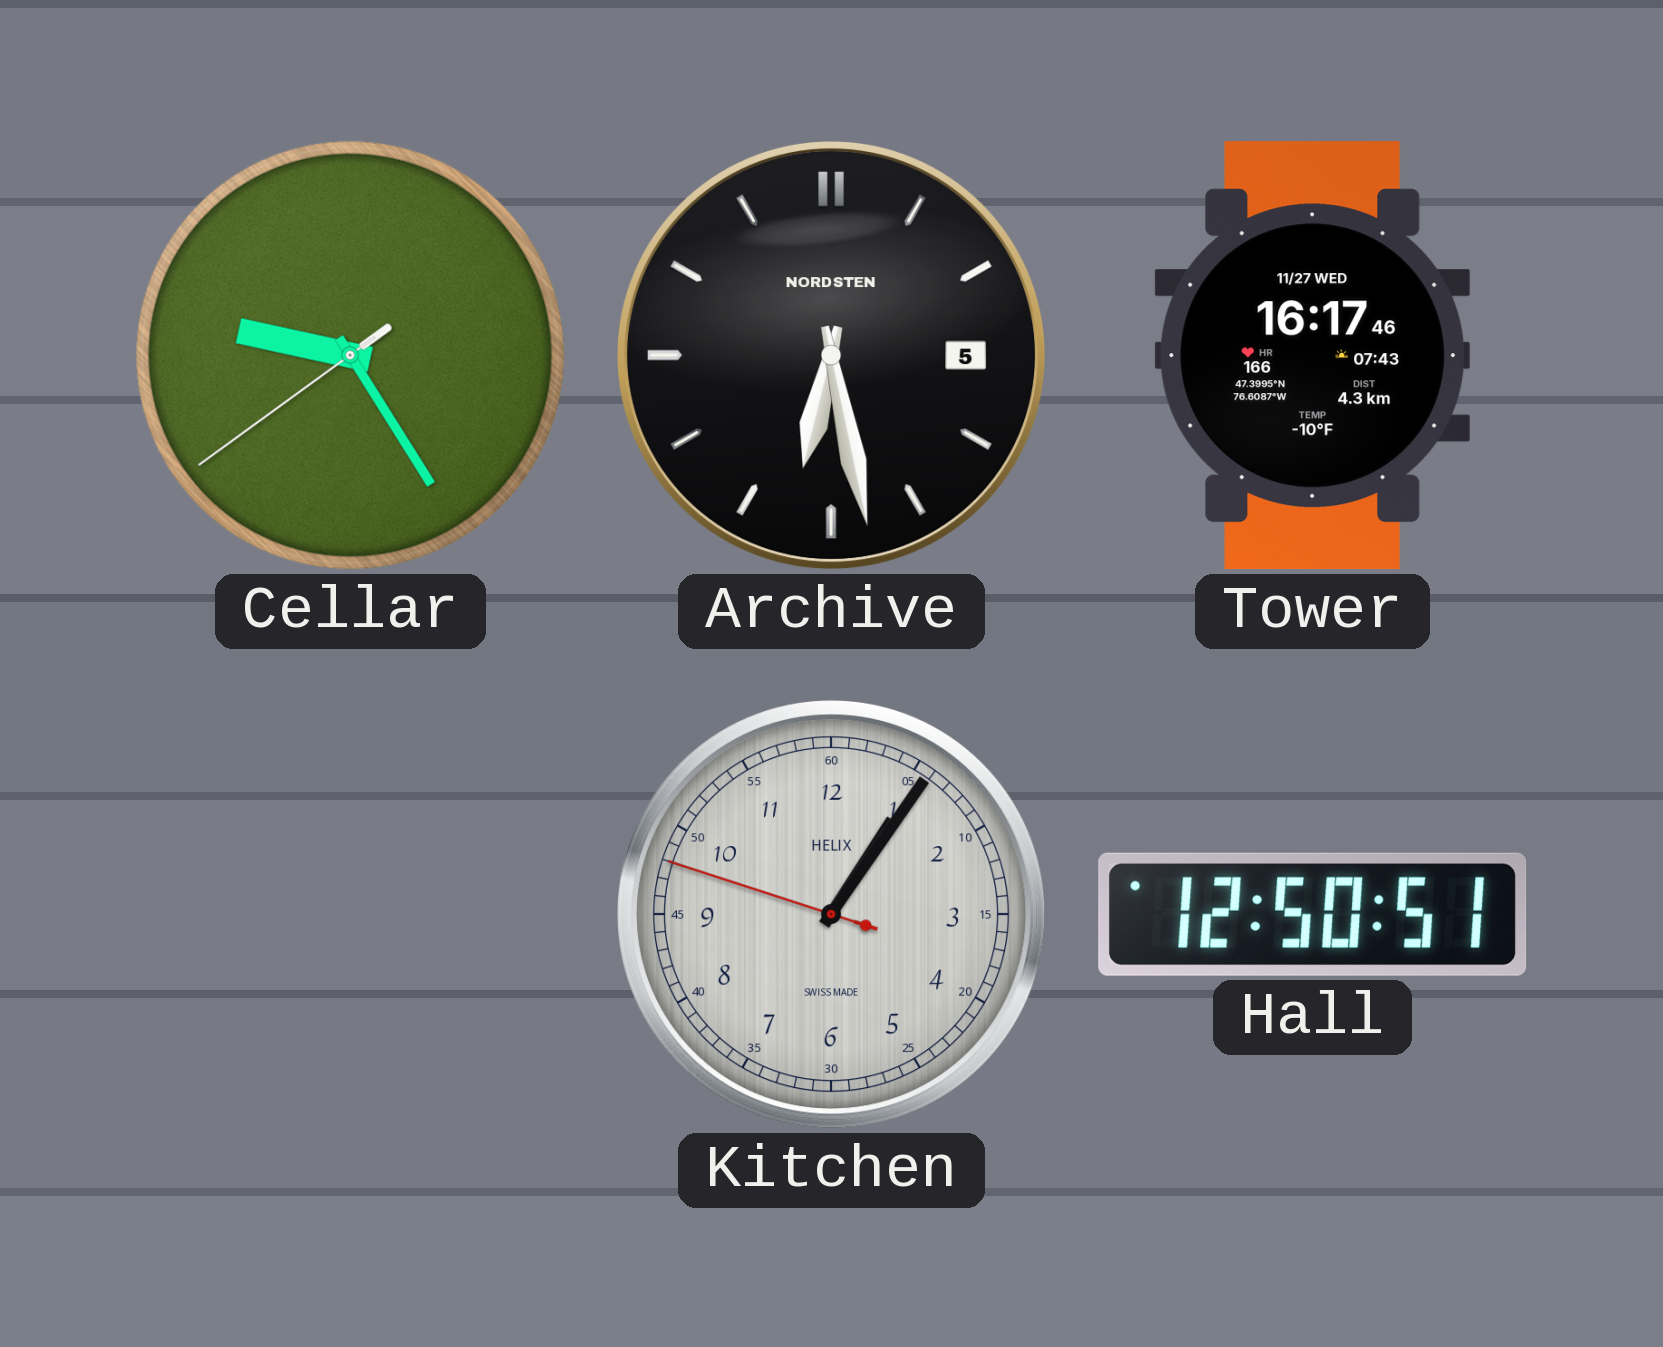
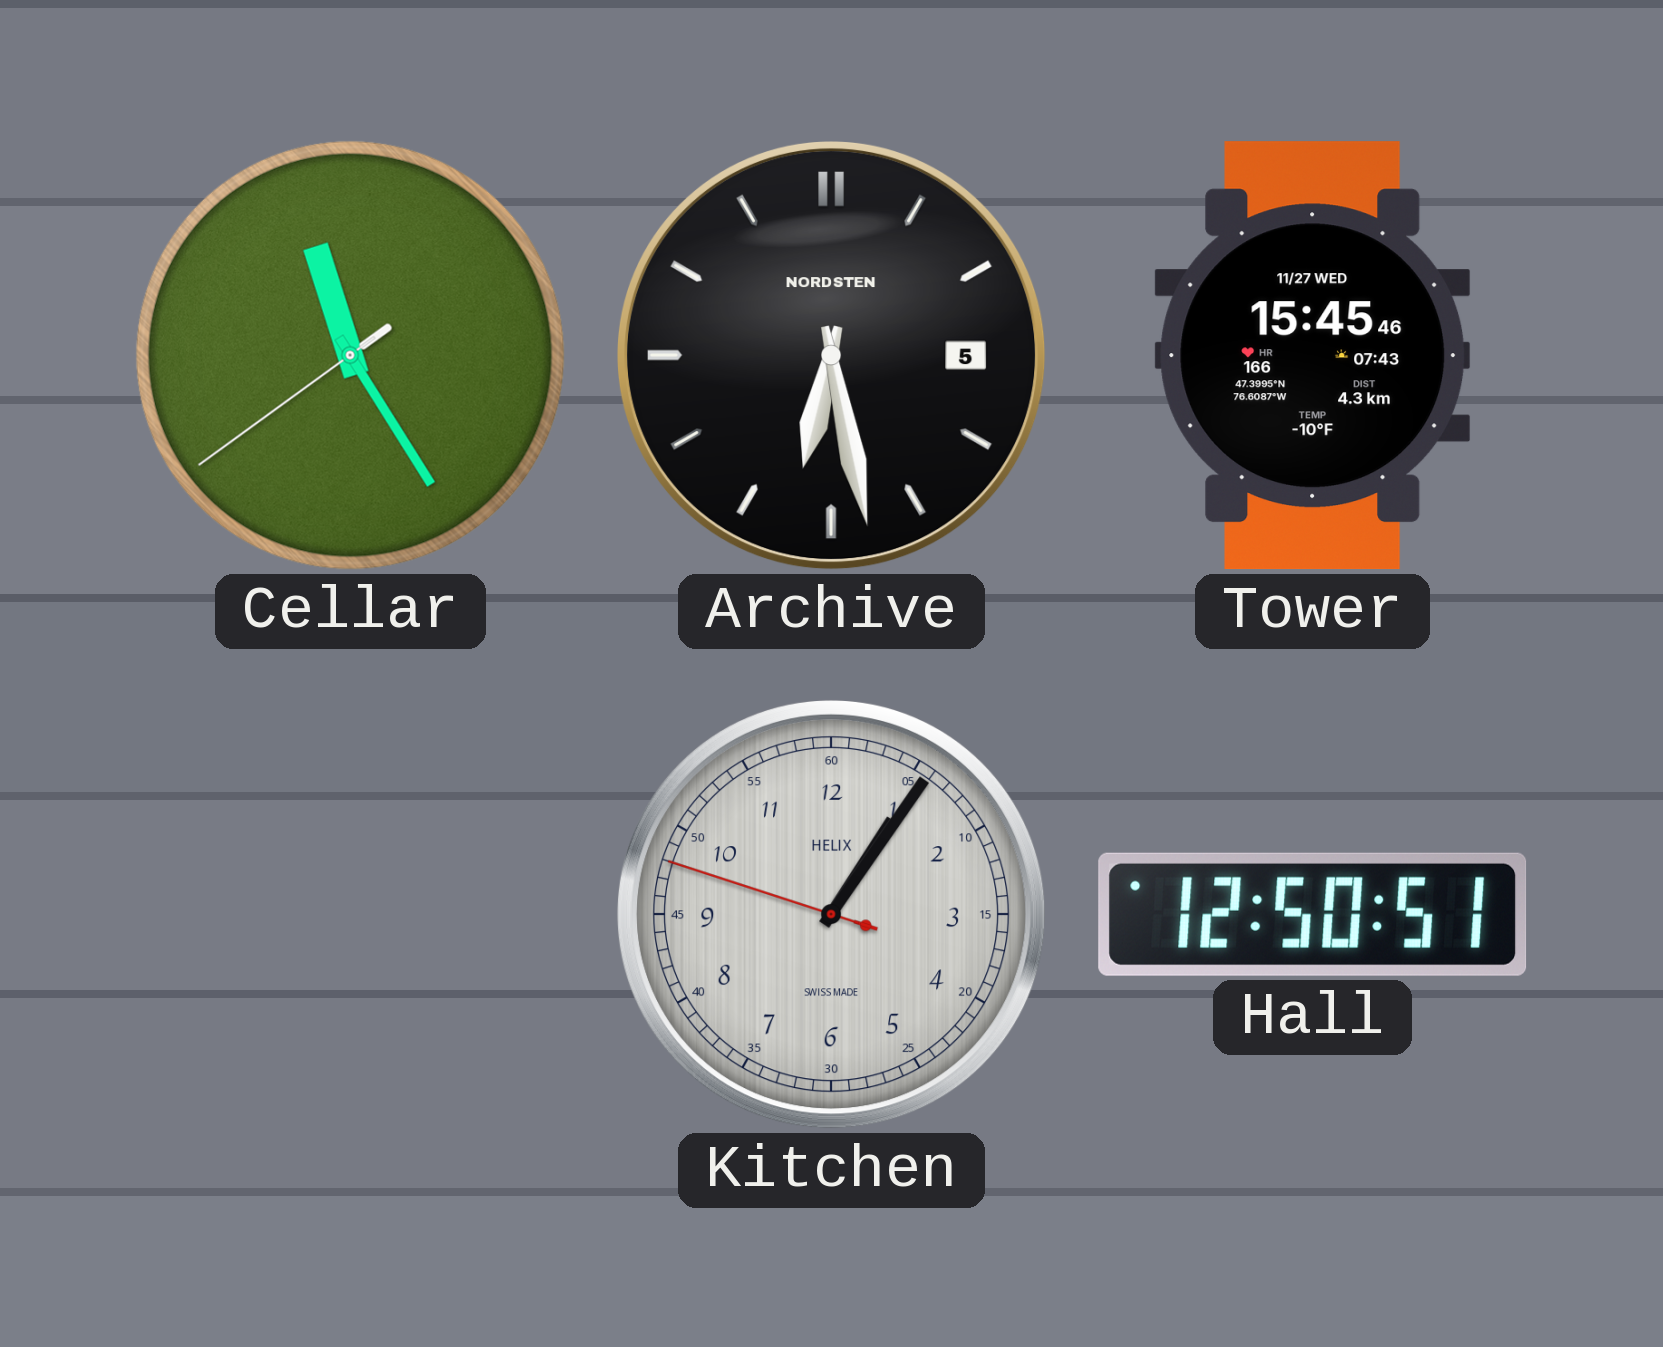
Cellar: 9:24 -> 11:24
Tower: 16:17 -> 15:45
